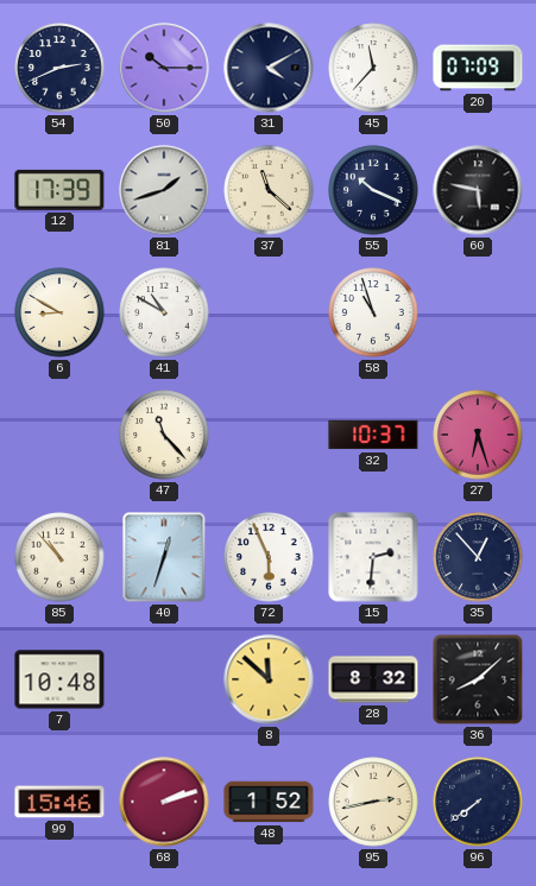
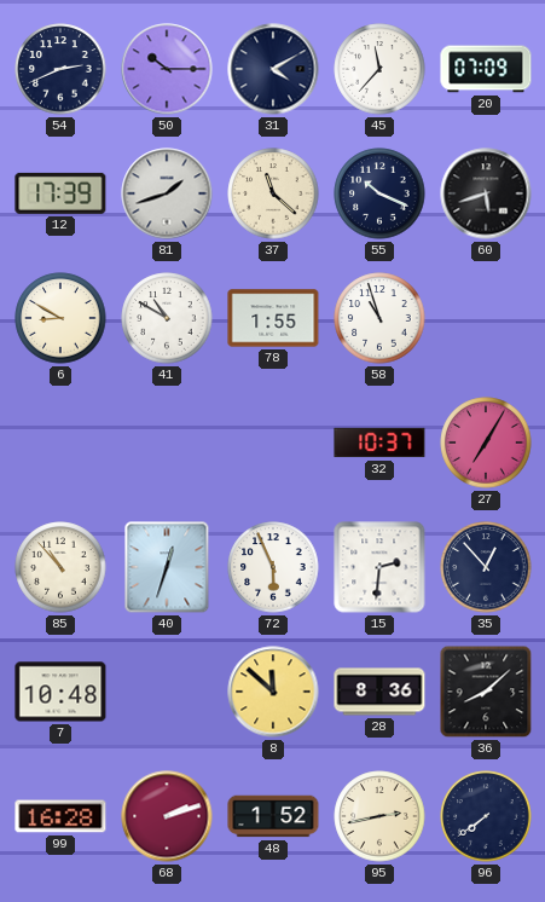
60: 5:47 -> 5:42
78: none -> 1:55
47: 11:23 -> none
27: 6:27 -> 7:05
28: 8:32 -> 8:36
99: 15:46 -> 16:28
